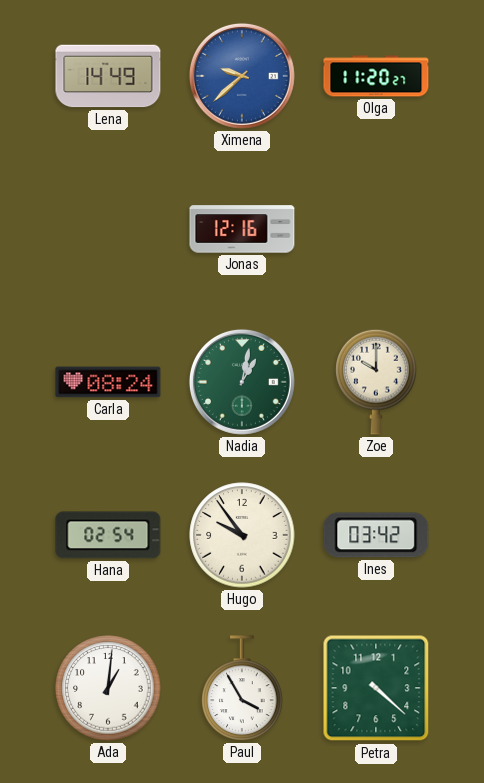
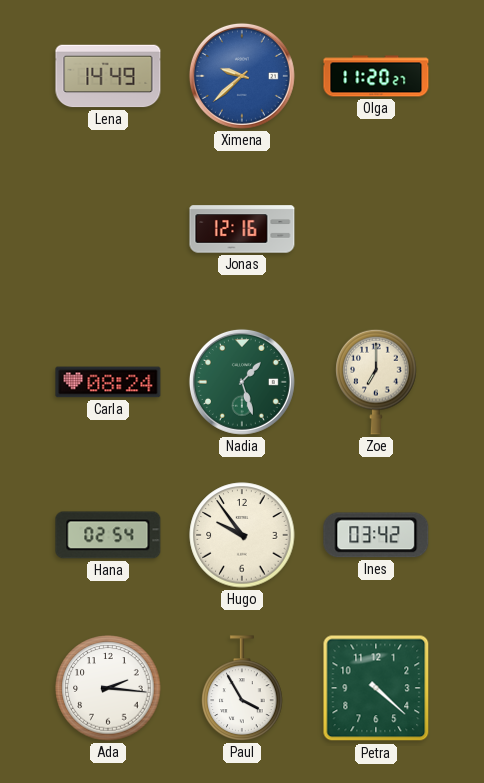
Nadia: 1:02 -> 1:27
Zoe: 10:00 -> 7:00
Ada: 1:01 -> 2:16
